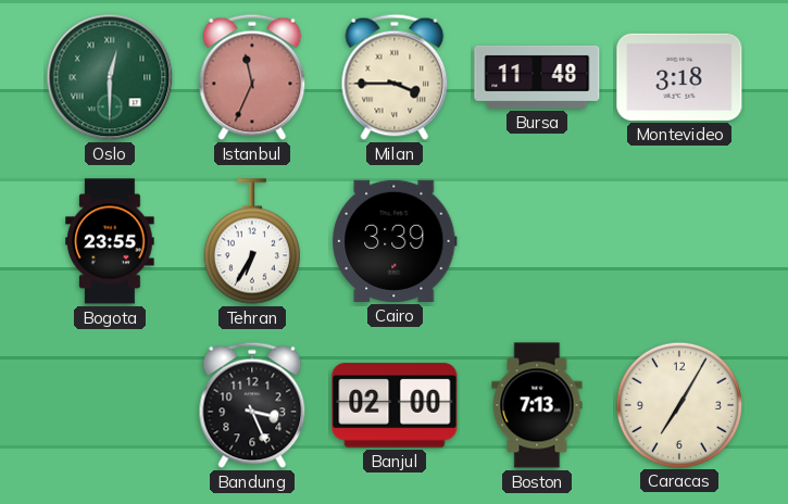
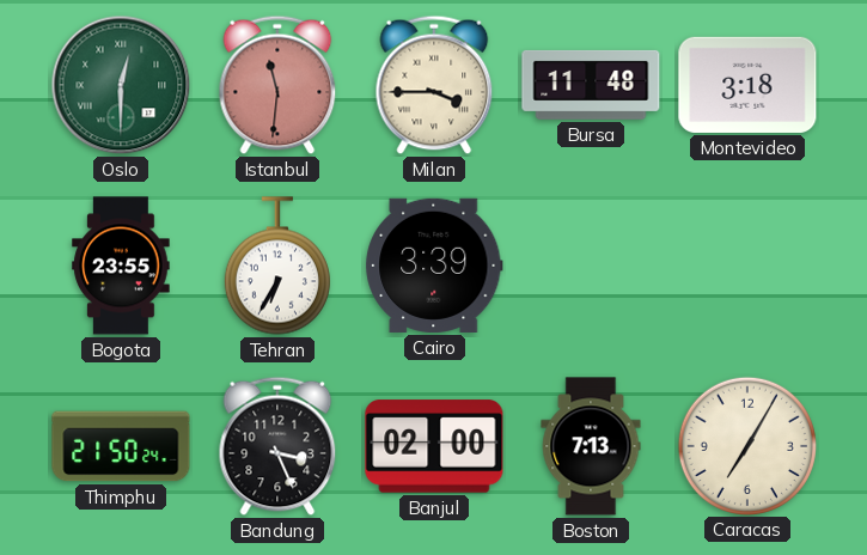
Istanbul: 11:34 -> 11:31
Thimphu: none -> 21:50
